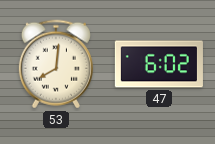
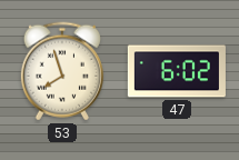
53: 8:01 -> 7:57
